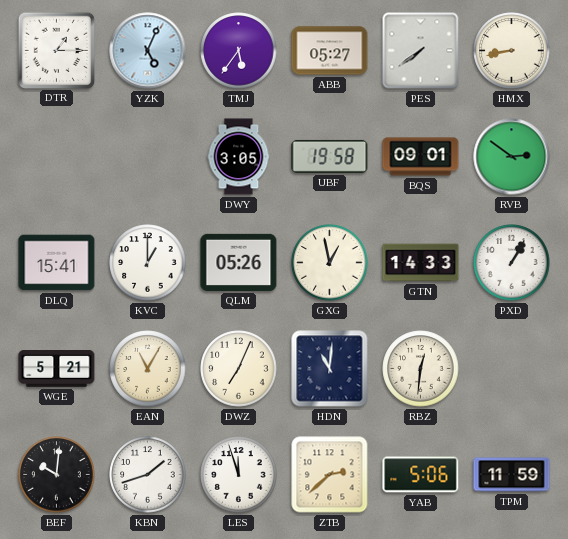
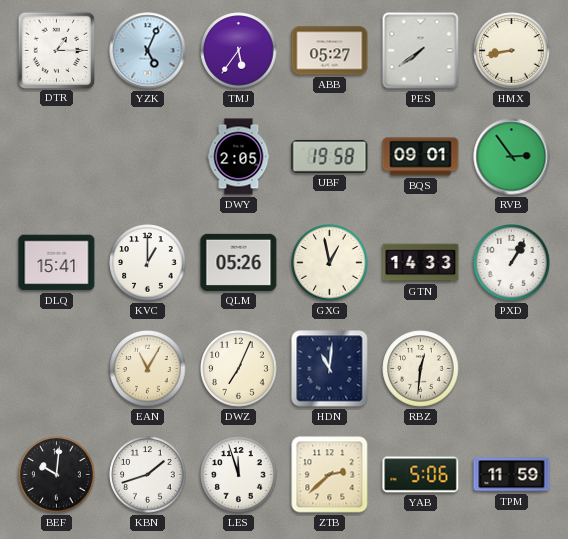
DWY: 3:05 -> 2:05
RVB: 2:51 -> 2:54
WGE: 5:21 -> none
